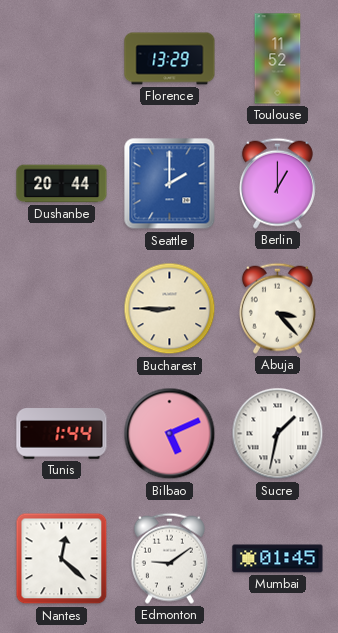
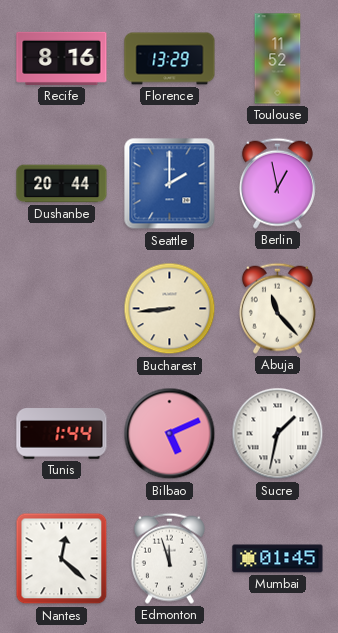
Recife: none -> 8:16
Berlin: 1:00 -> 12:58
Bucharest: 8:45 -> 8:44
Abuja: 3:23 -> 11:23
Edmonton: 9:09 -> 11:57
